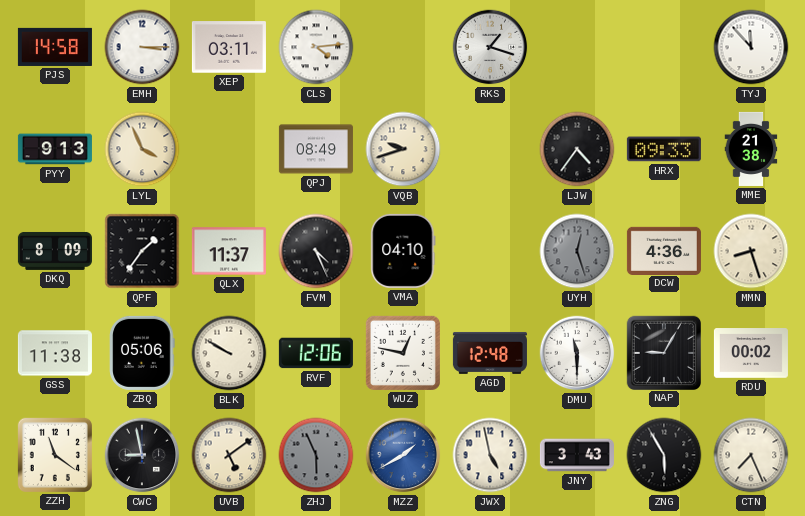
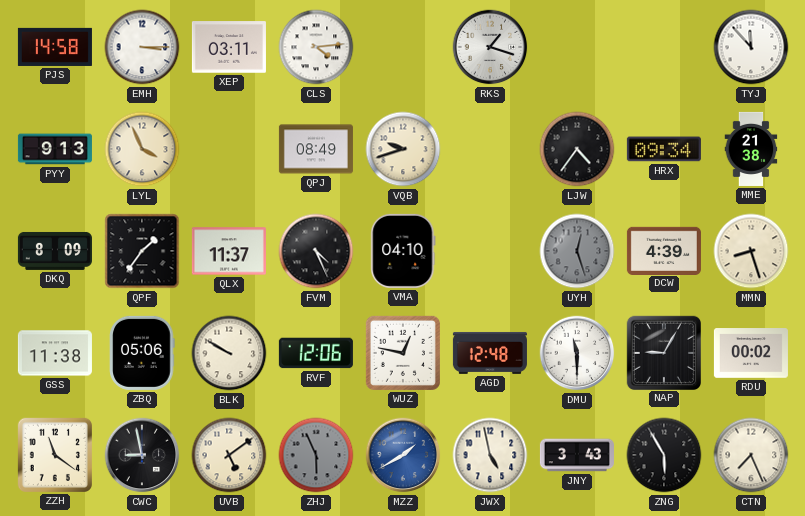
HRX: 09:33 -> 09:34
DCW: 4:36 -> 4:39
